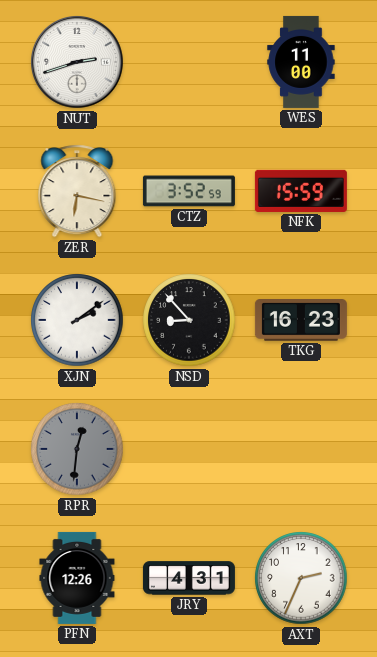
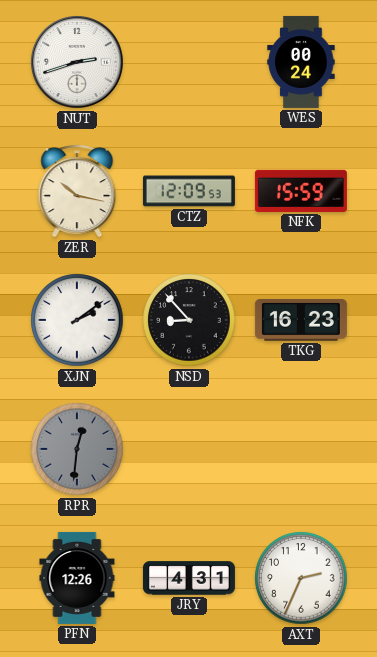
WES: 11:00 -> 00:24
ZER: 6:17 -> 10:17
CTZ: 3:52 -> 12:09
